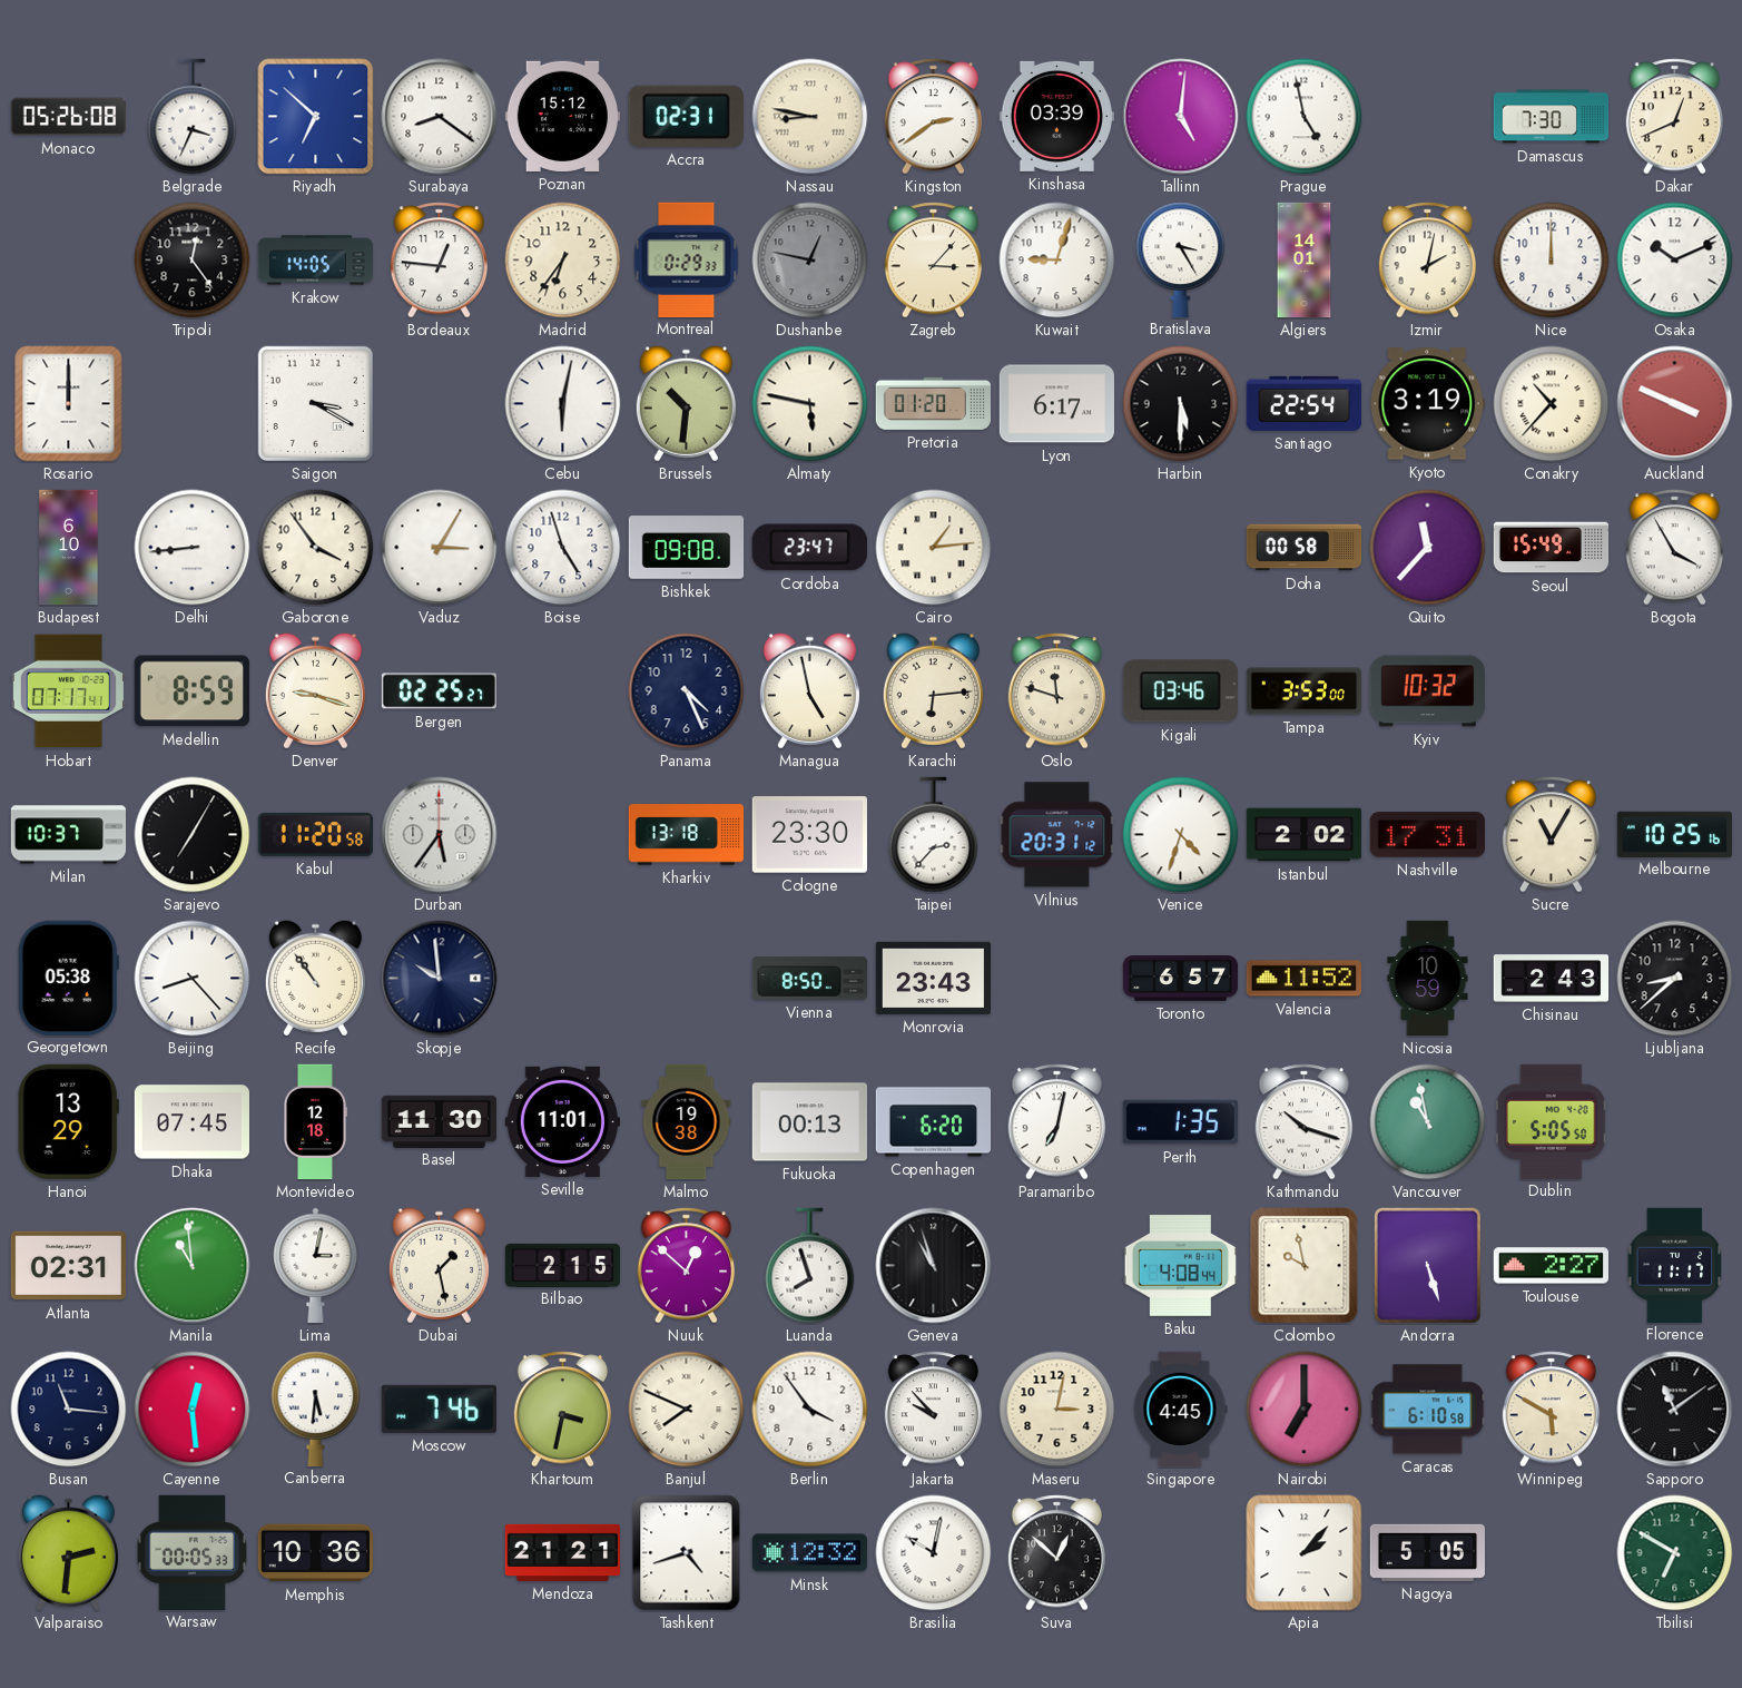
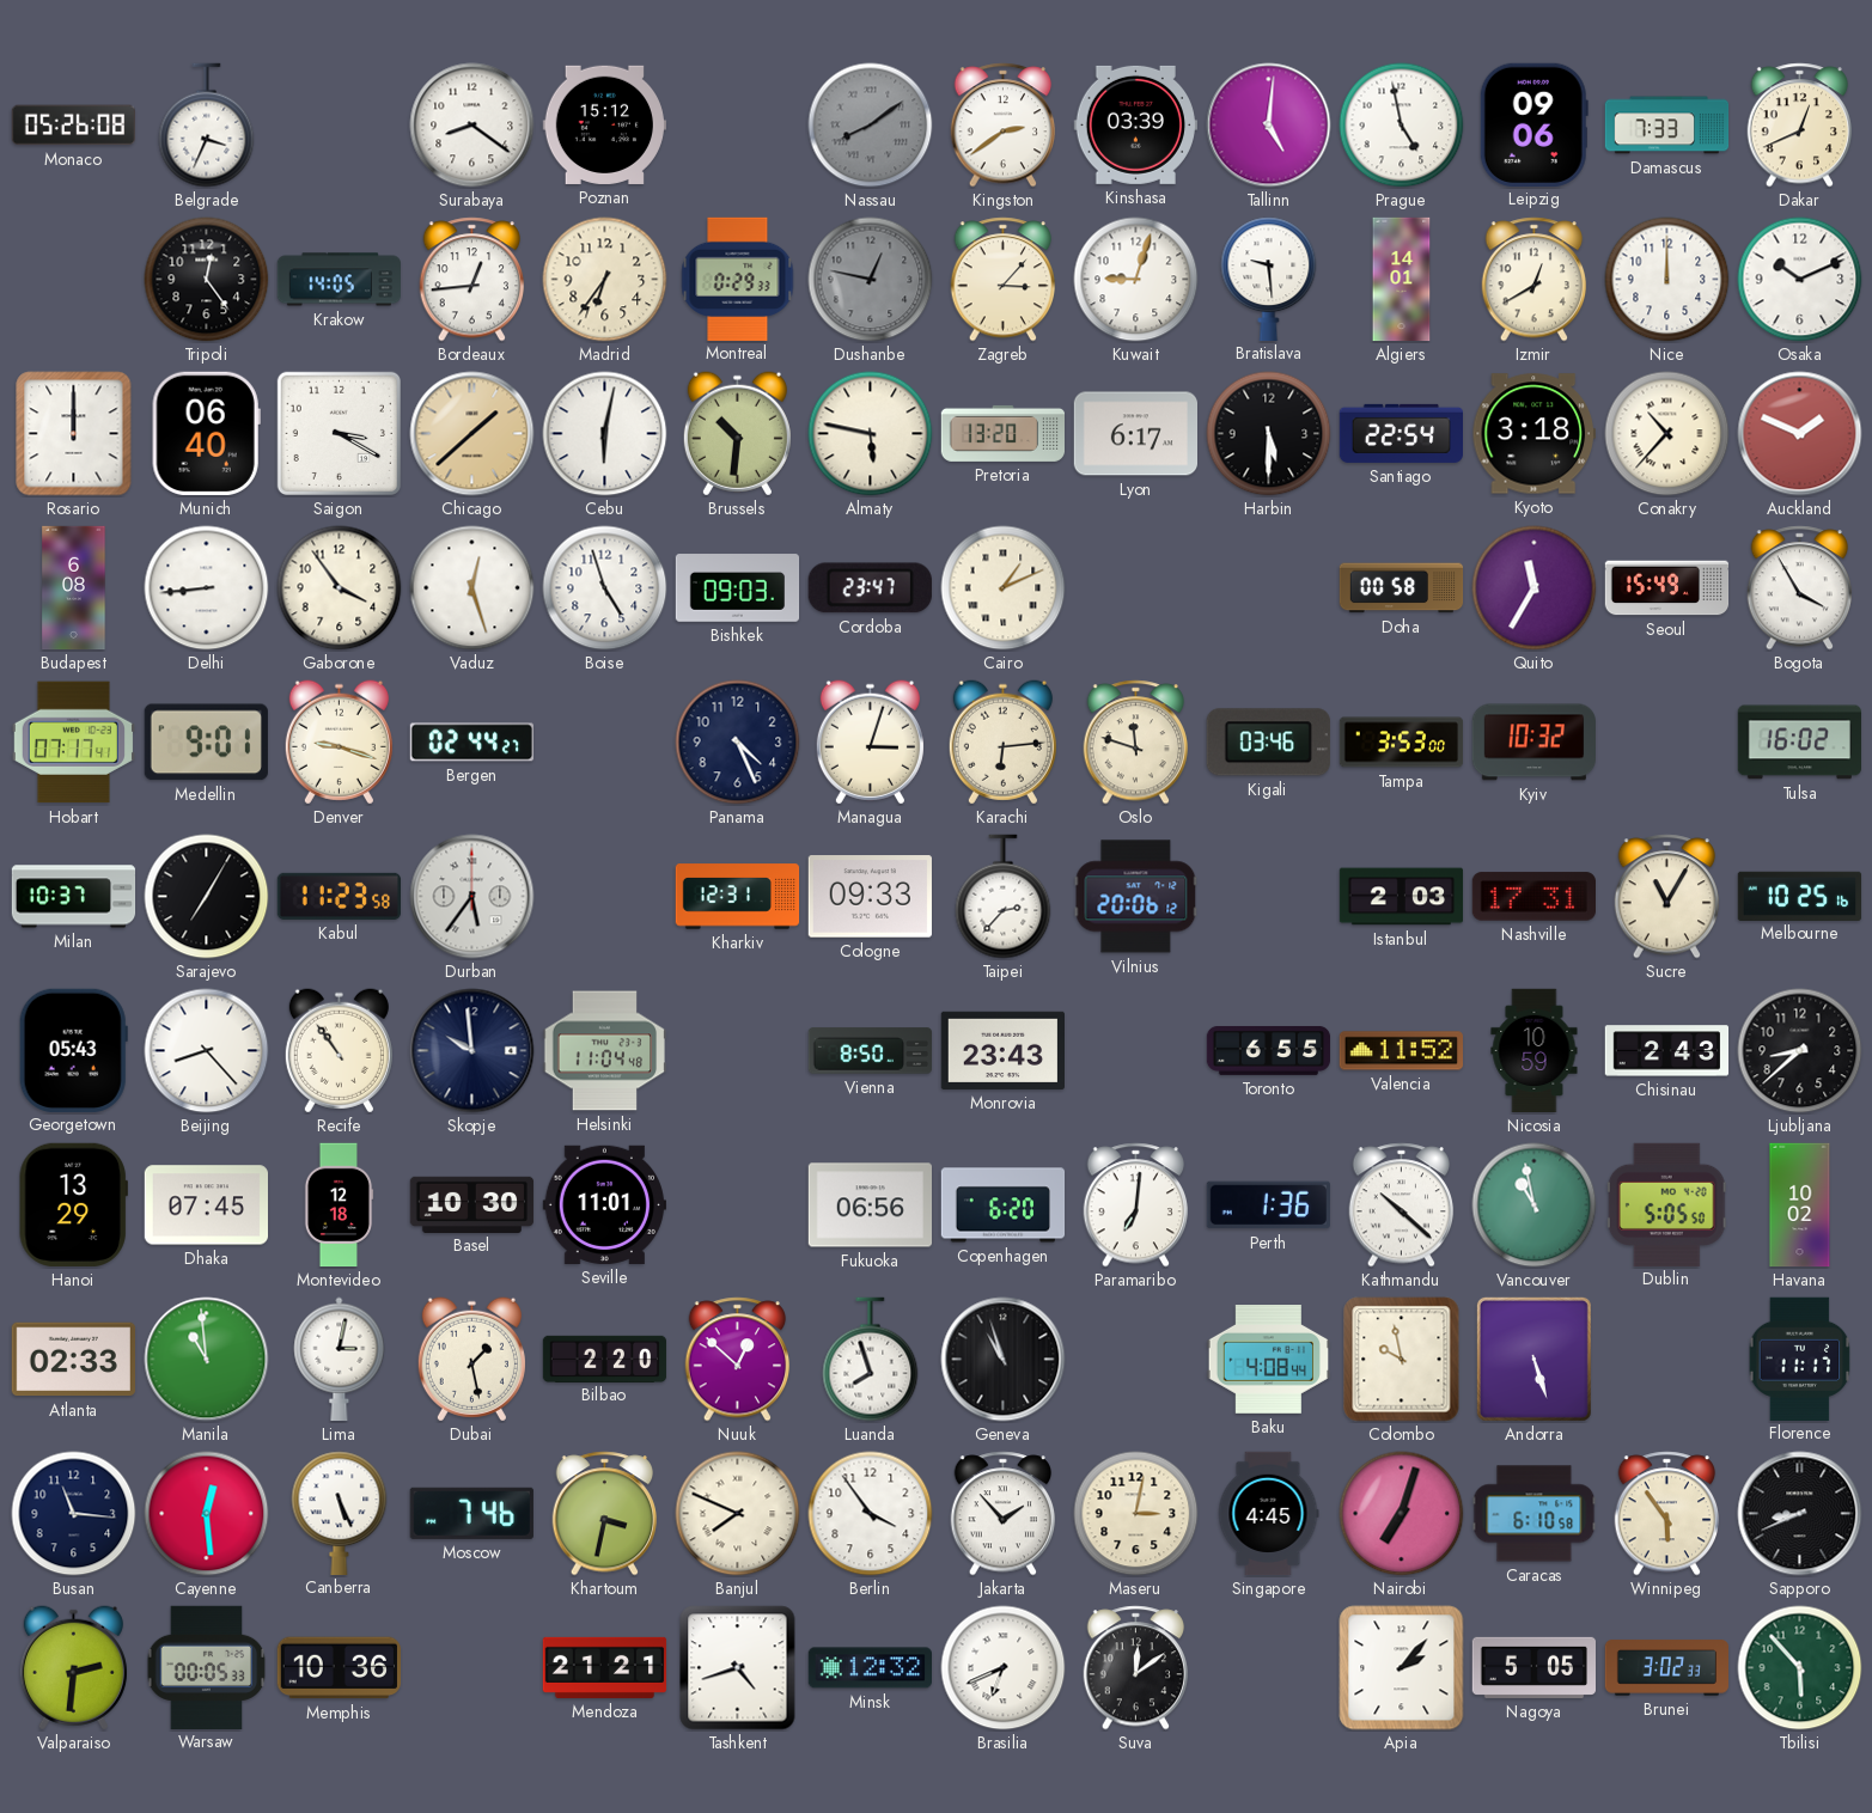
Riyadh: 6:52 -> none
Accra: 02:31 -> none
Nassau: 8:47 -> 8:09
Nassau dial: cream -> grey
Leipzig: none -> 09:06
Damascus: 7:30 -> 7:33
Bordeaux: 12:46 -> 12:44
Bratislava: 3:25 -> 9:29
Izmir: 2:02 -> 12:40
Munich: none -> 06:40
Chicago: none -> 1:38
Pretoria: 01:20 -> 13:20
Kyoto: 3:19 -> 3:18
Auckland: 3:49 -> 1:49
Budapest: 6:10 -> 6:08
Vaduz: 3:05 -> 12:27
Bishkek: 09:08 -> 09:03
Cairo: 1:14 -> 1:11
Quito: 11:37 -> 11:35
Medellin: 8:59 -> 9:01
Bergen: 02:25 -> 02:44
Managua: 4:58 -> 3:03
Tulsa: none -> 16:02
Kabul: 11:20 -> 11:23
Kharkiv: 13:18 -> 12:31
Cologne: 23:30 -> 09:33
Vilnius: 20:31 -> 20:06
Venice: 4:33 -> none
Istanbul: 2:02 -> 2:03
Georgetown: 05:38 -> 05:43
Helsinki: none -> 11:04
Toronto: 6:57 -> 6:55
Basel: 11:30 -> 10:30
Malmo: 19:38 -> none
Fukuoka: 00:13 -> 06:56
Paramaribo: 7:02 -> 7:01
Perth: 1:35 -> 1:36
Kathmandu: 10:18 -> 10:22
Havana: none -> 10:02
Atlanta: 02:31 -> 02:33
Bilbao: 2:15 -> 2:20
Toulouse: 2:27 -> none
Canberra: 5:31 -> 5:26
Jakarta: 9:53 -> 1:53
Nairobi: 7:00 -> 7:03
Winnipeg: 5:50 -> 5:54
Sapporo: 11:09 -> 8:41
Brasilia: 10:02 -> 6:41
Suva: 12:52 -> 12:09
Brunei: none -> 3:02
Tbilisi: 6:50 -> 5:53
